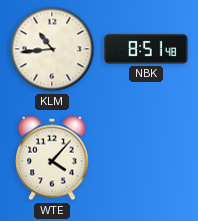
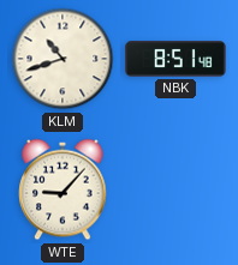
KLM: 10:44 -> 10:42
WTE: 4:07 -> 9:07
